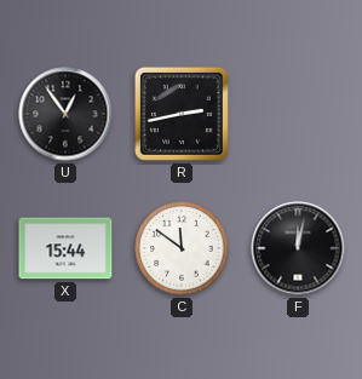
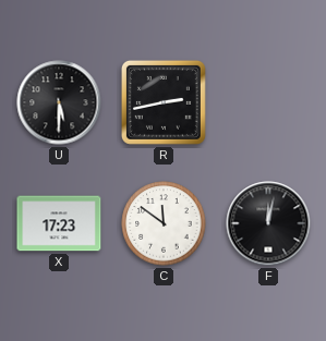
U: 12:54 -> 5:30
X: 15:44 -> 17:23
